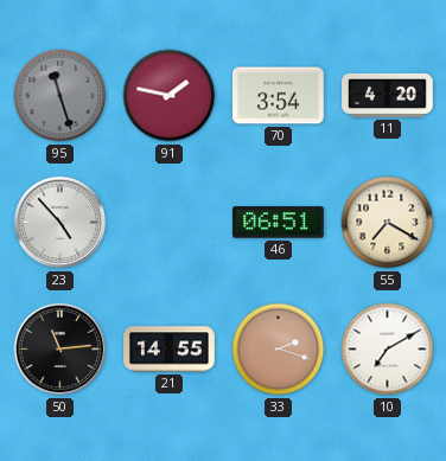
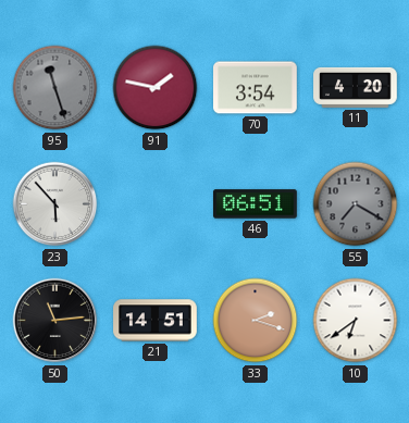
23: 4:53 -> 5:53
55 dial: cream -> grey
21: 14:55 -> 14:51
10: 7:10 -> 6:39
